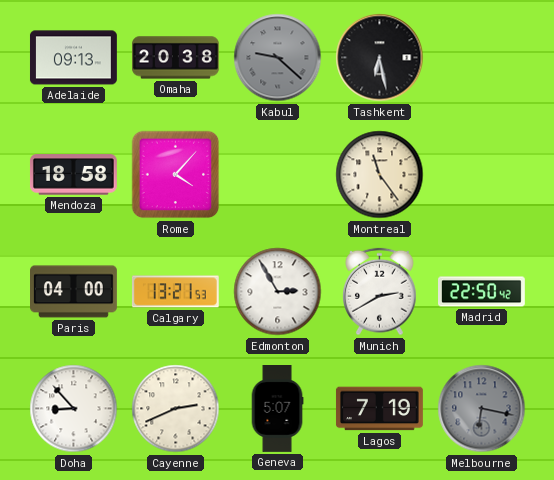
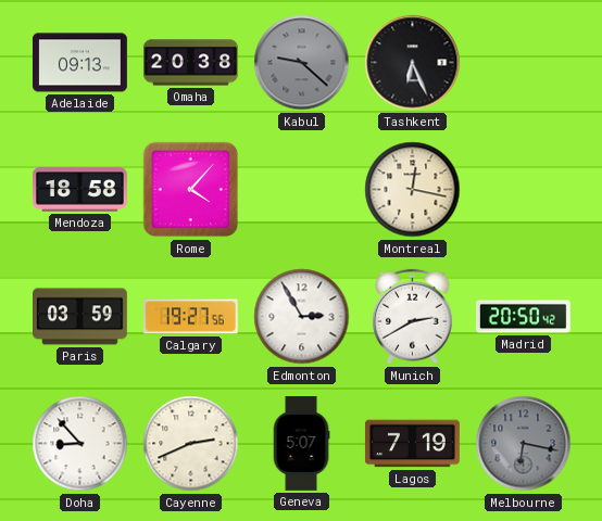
Tashkent: 6:28 -> 6:26
Montreal: 11:24 -> 12:17
Paris: 04:00 -> 03:59
Calgary: 13:21 -> 19:27
Madrid: 22:50 -> 20:50
